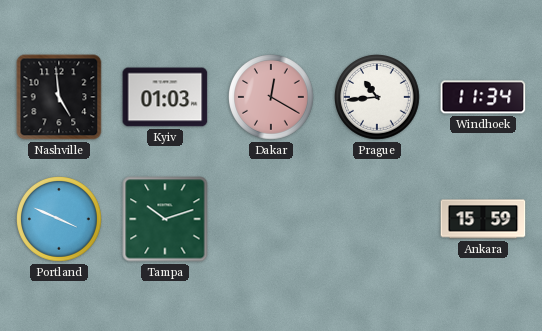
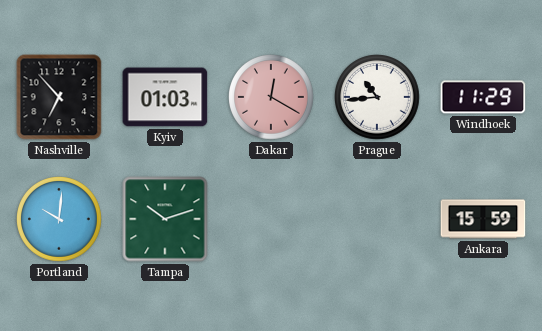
Nashville: 4:59 -> 6:53
Windhoek: 11:34 -> 11:29
Portland: 3:49 -> 10:01
